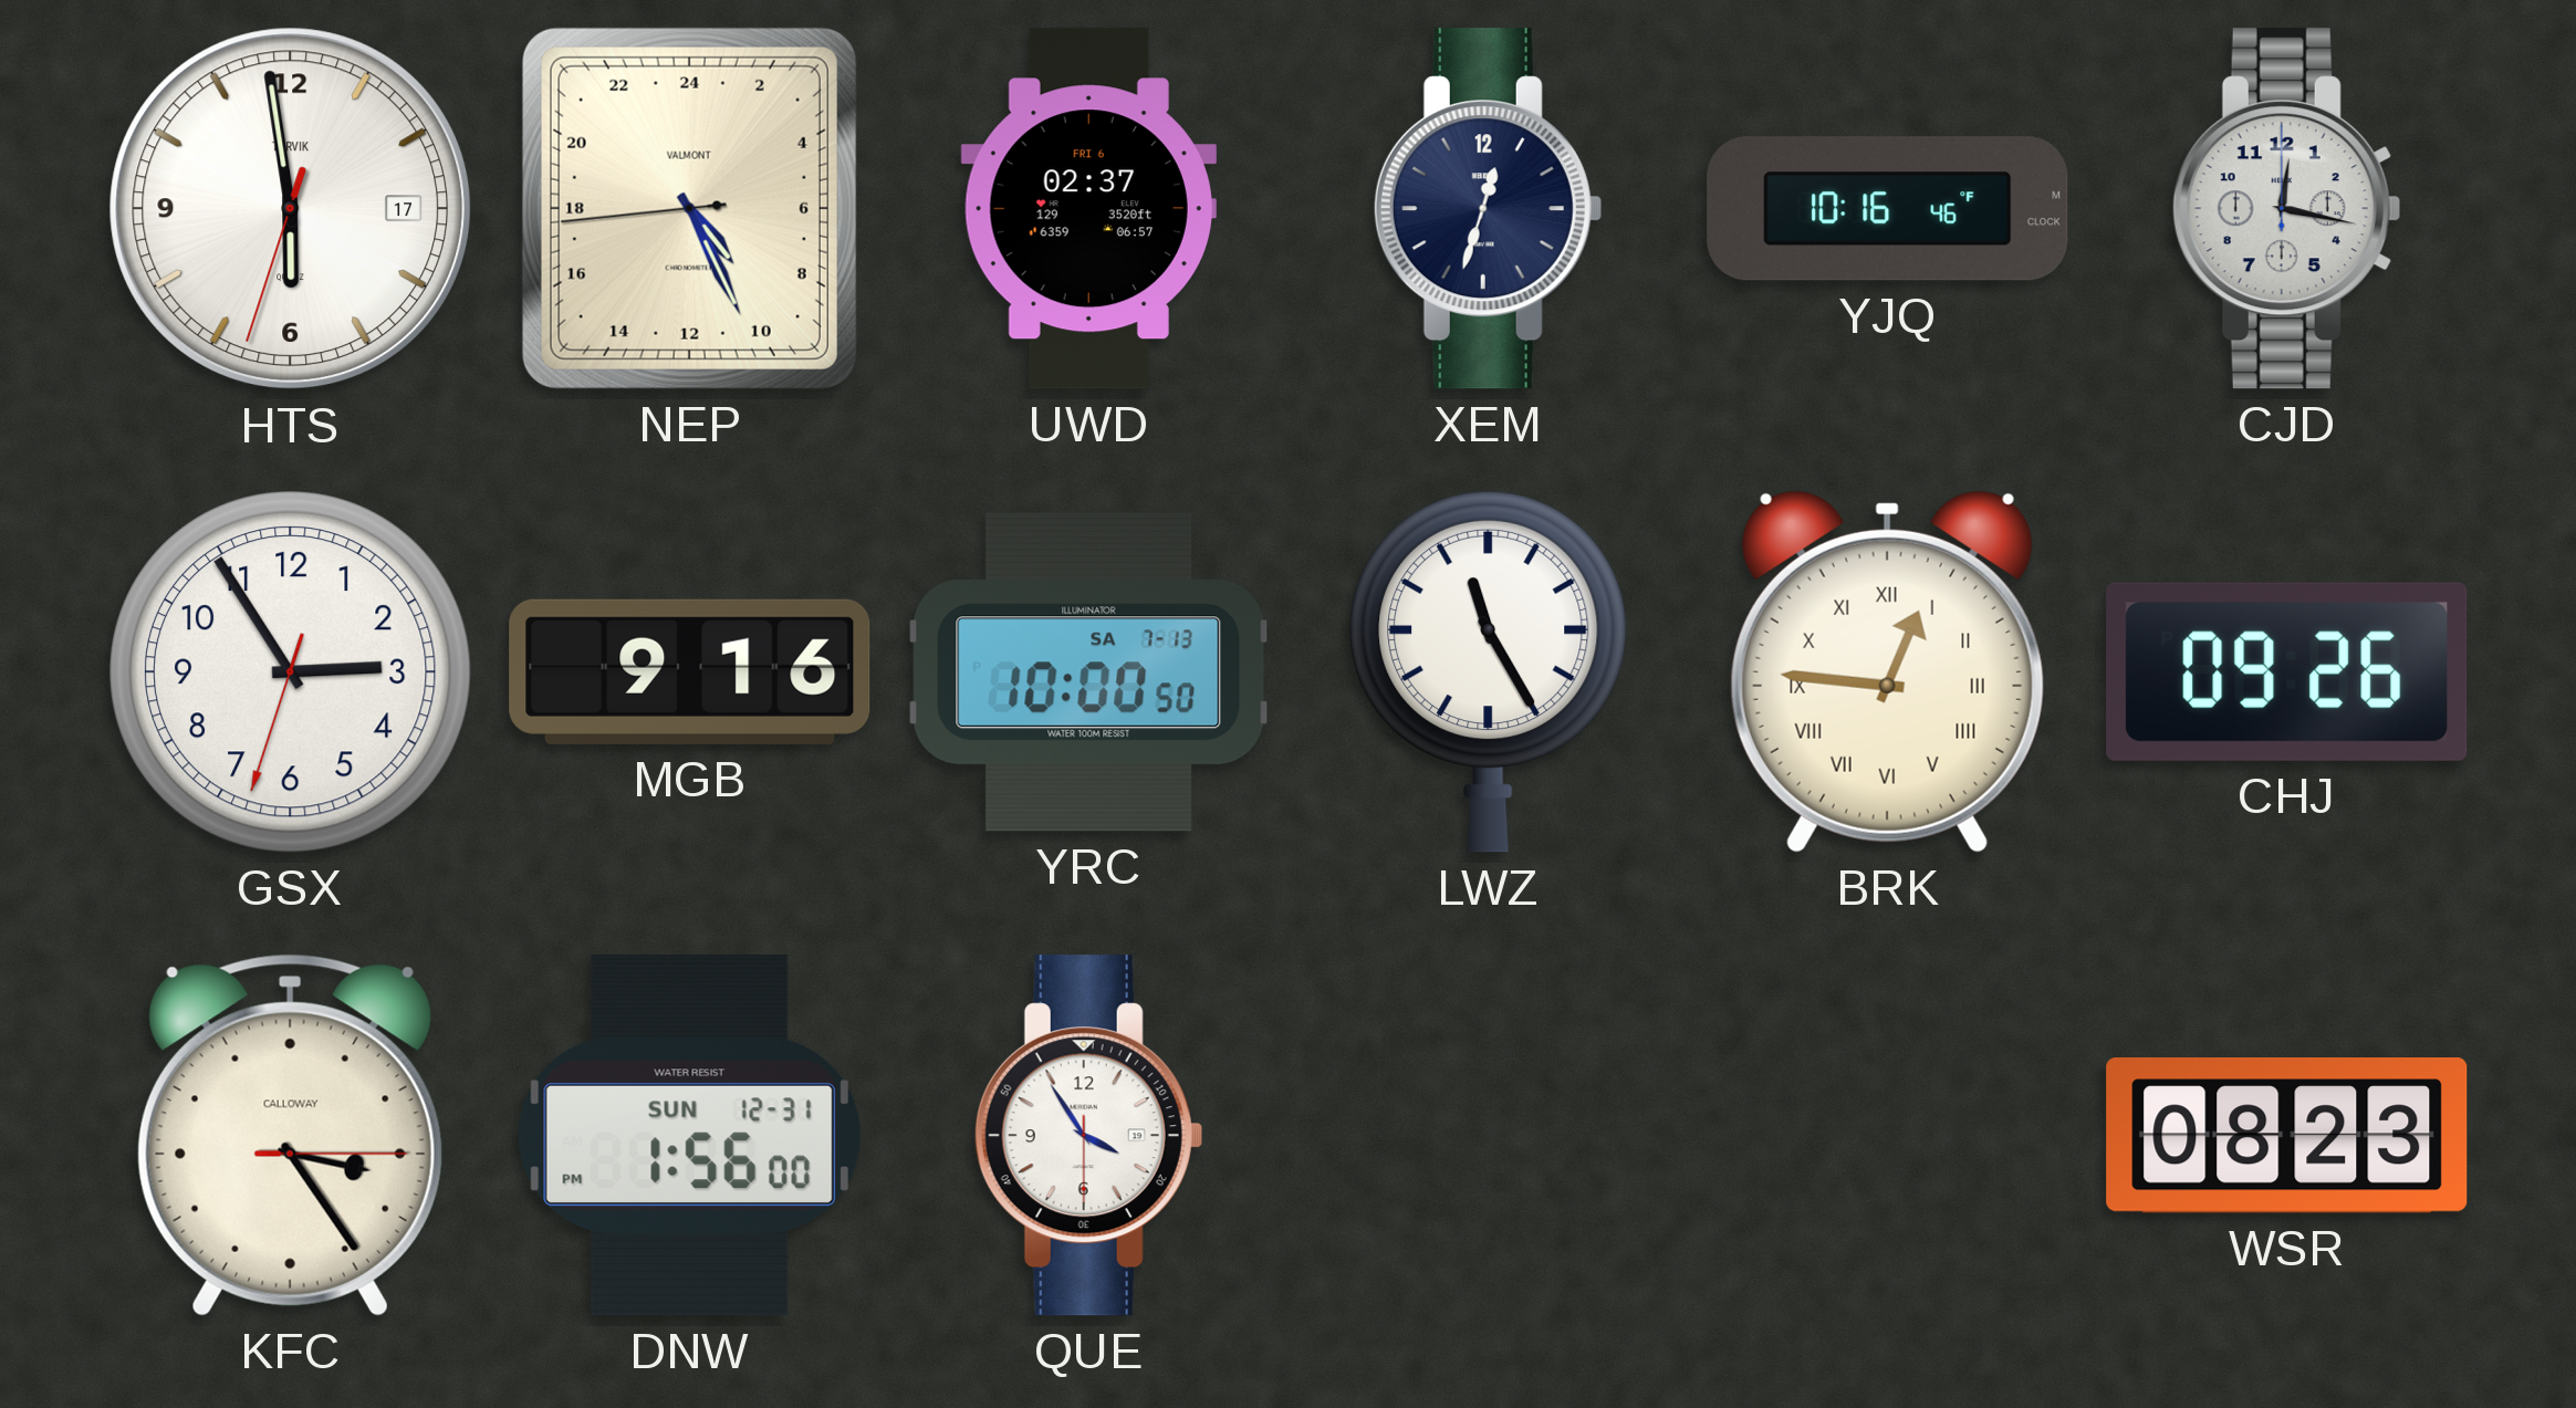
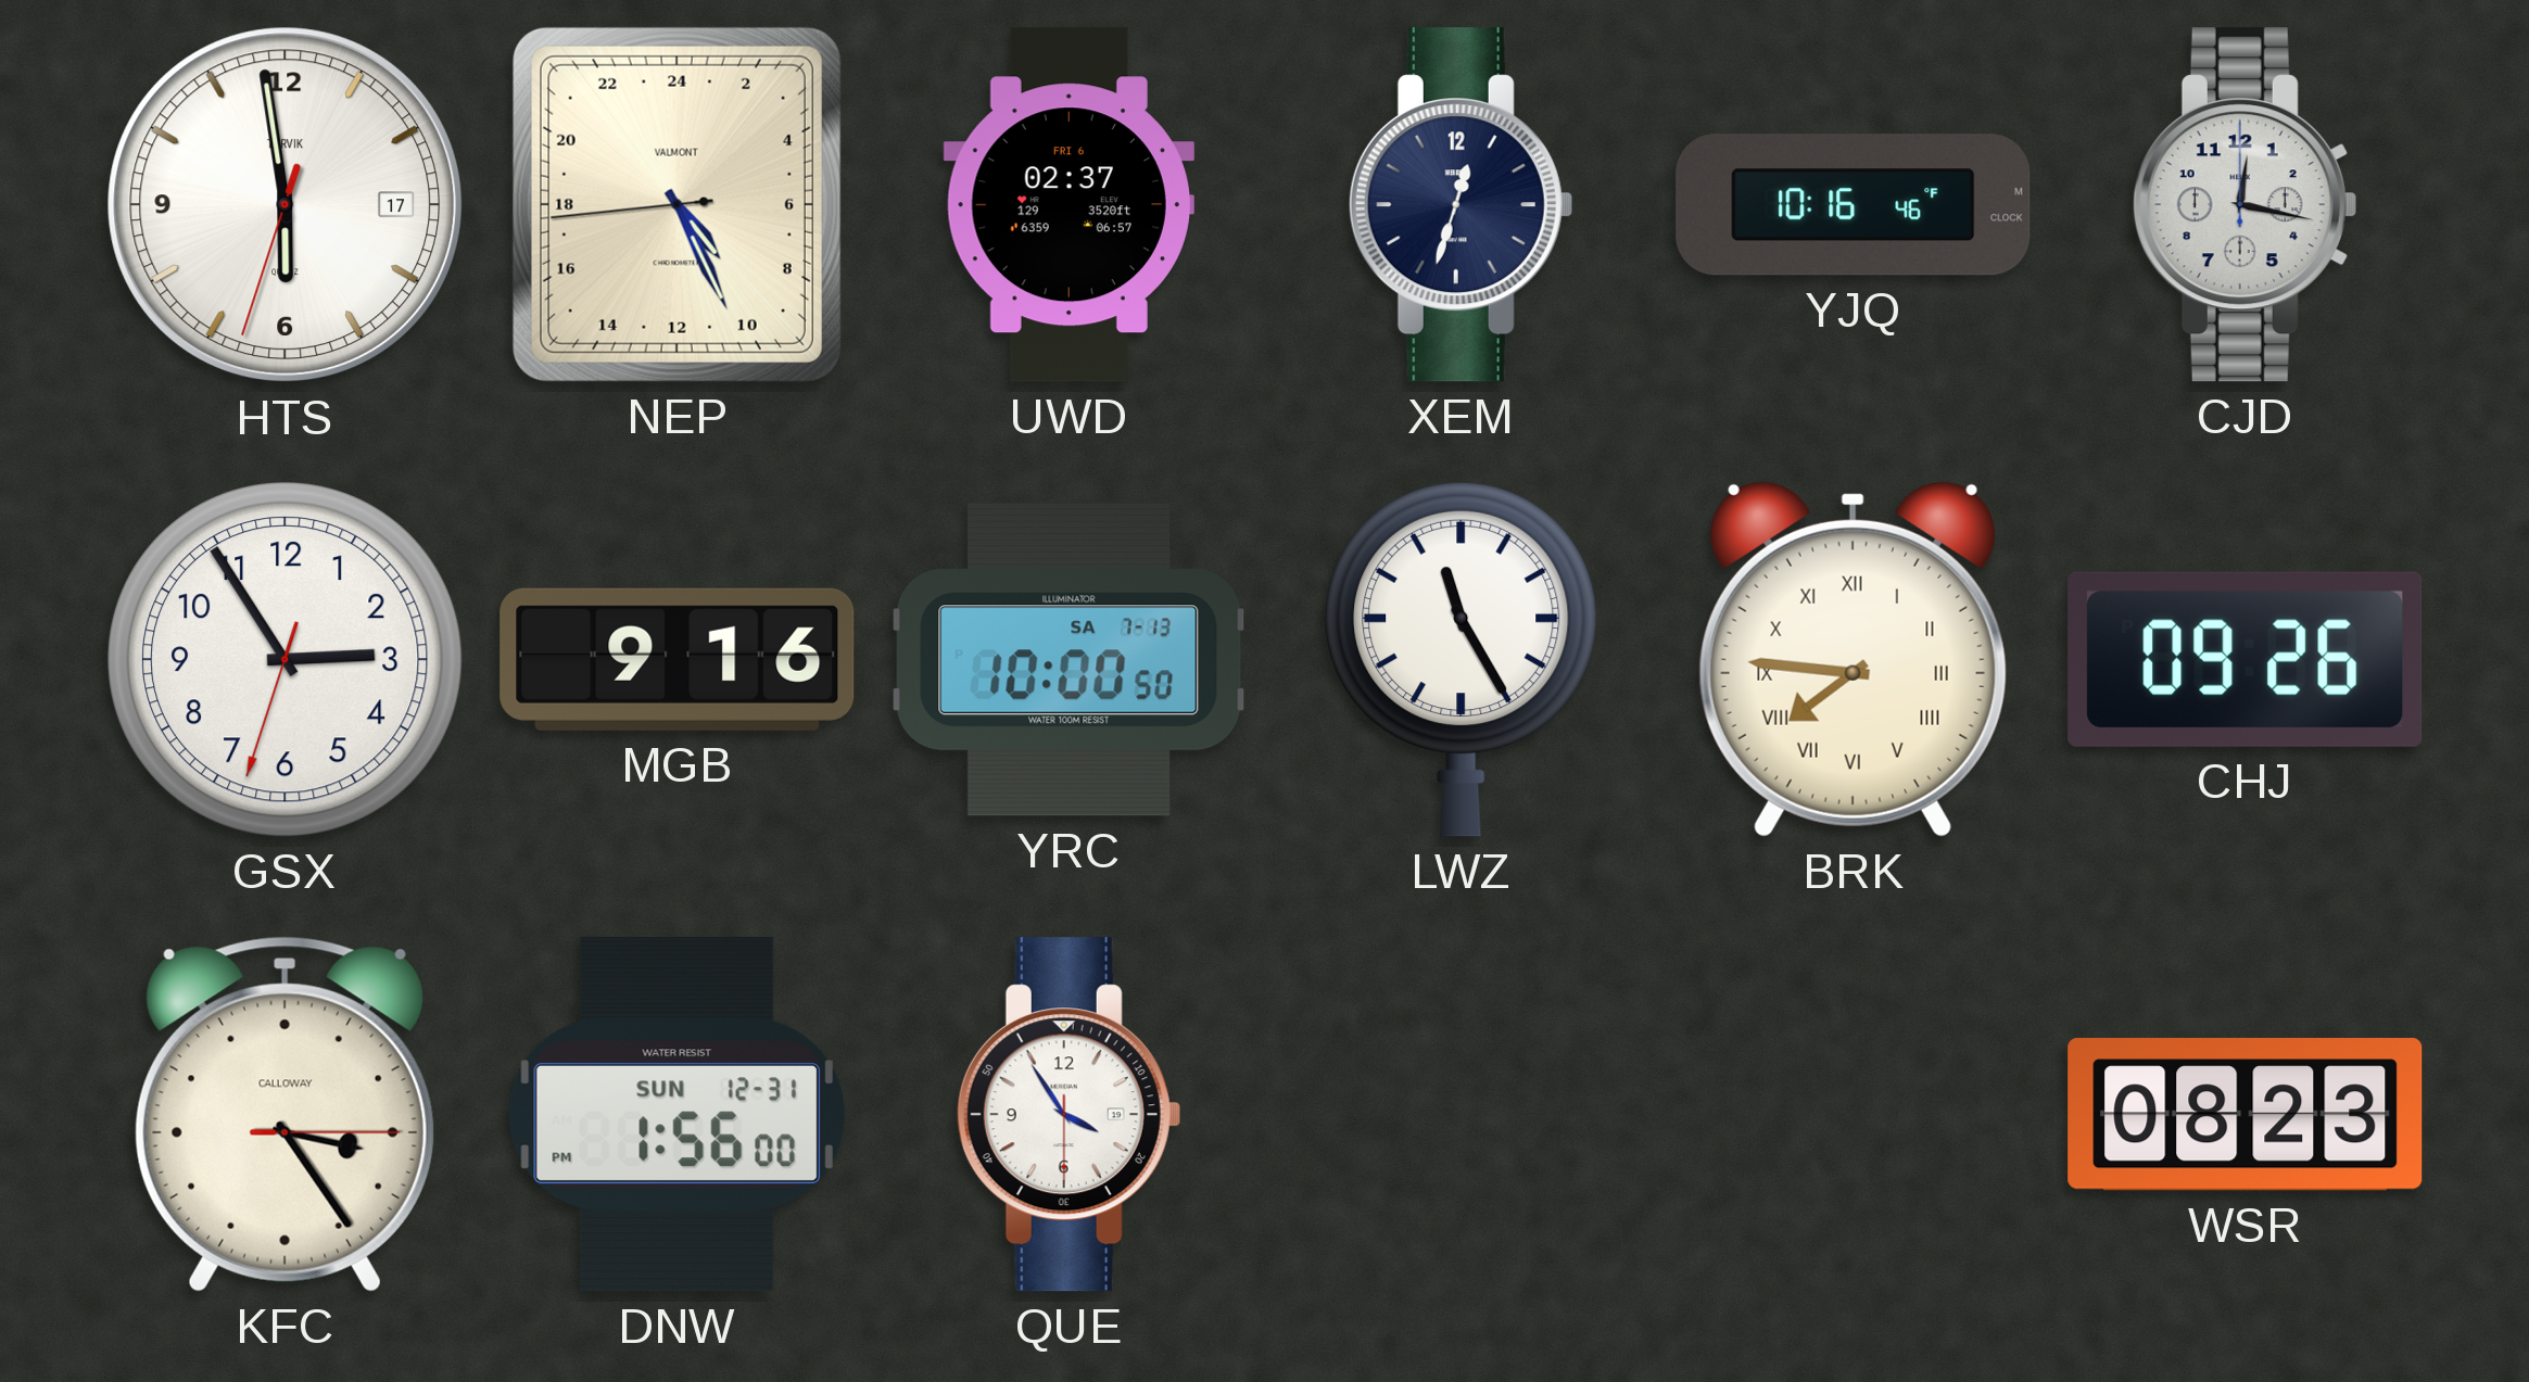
BRK: 12:46 -> 7:46
